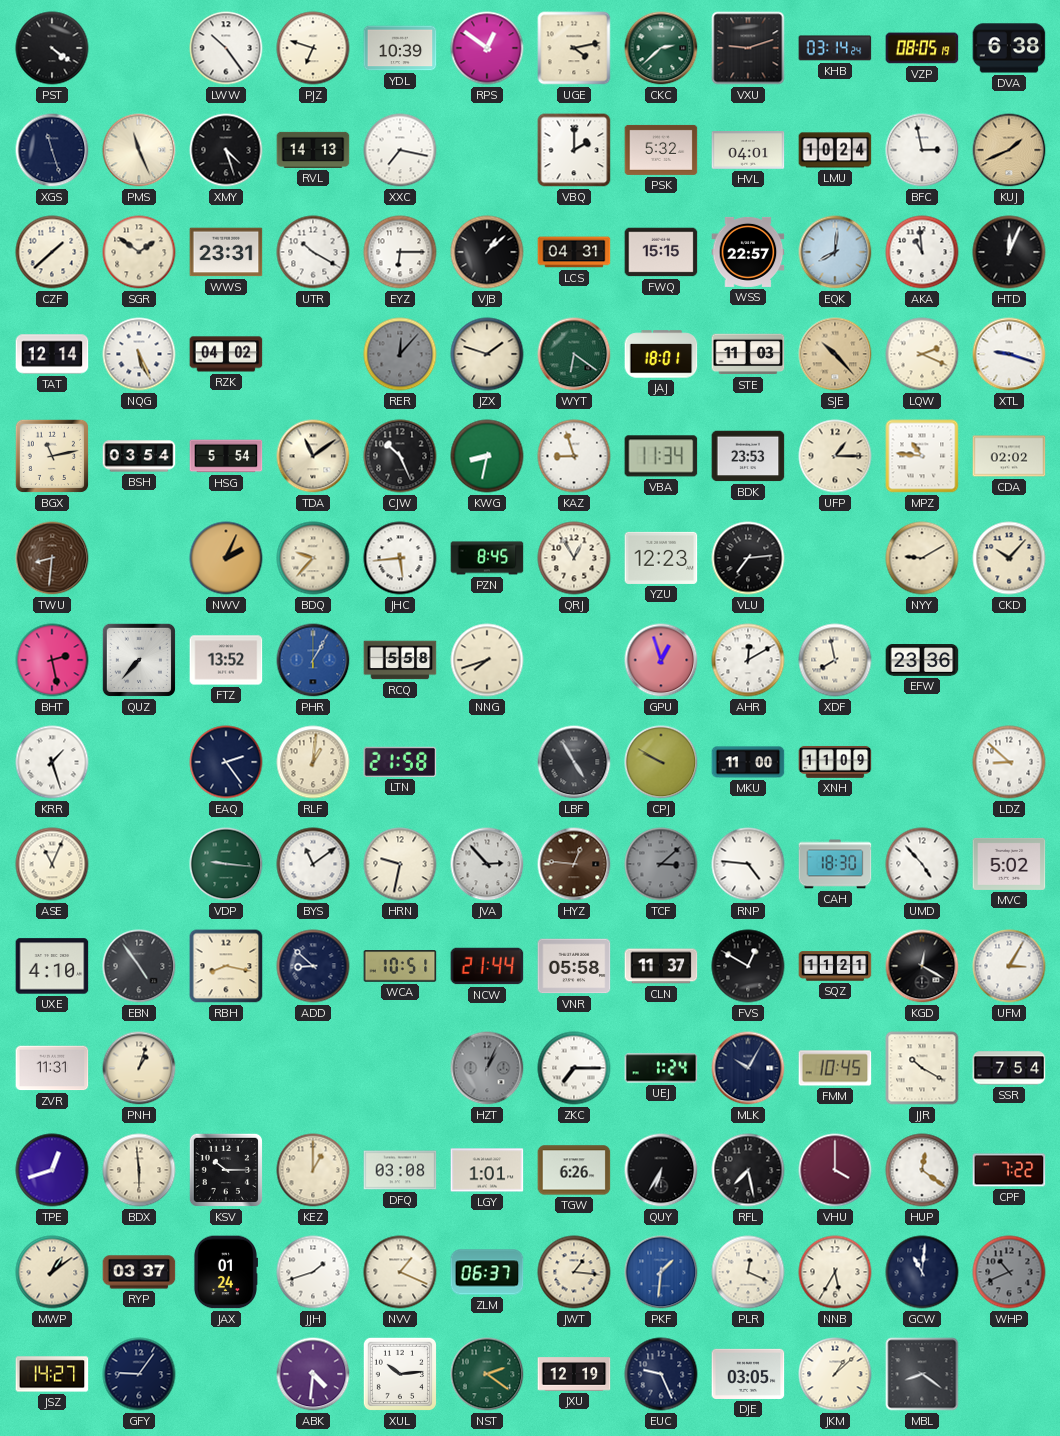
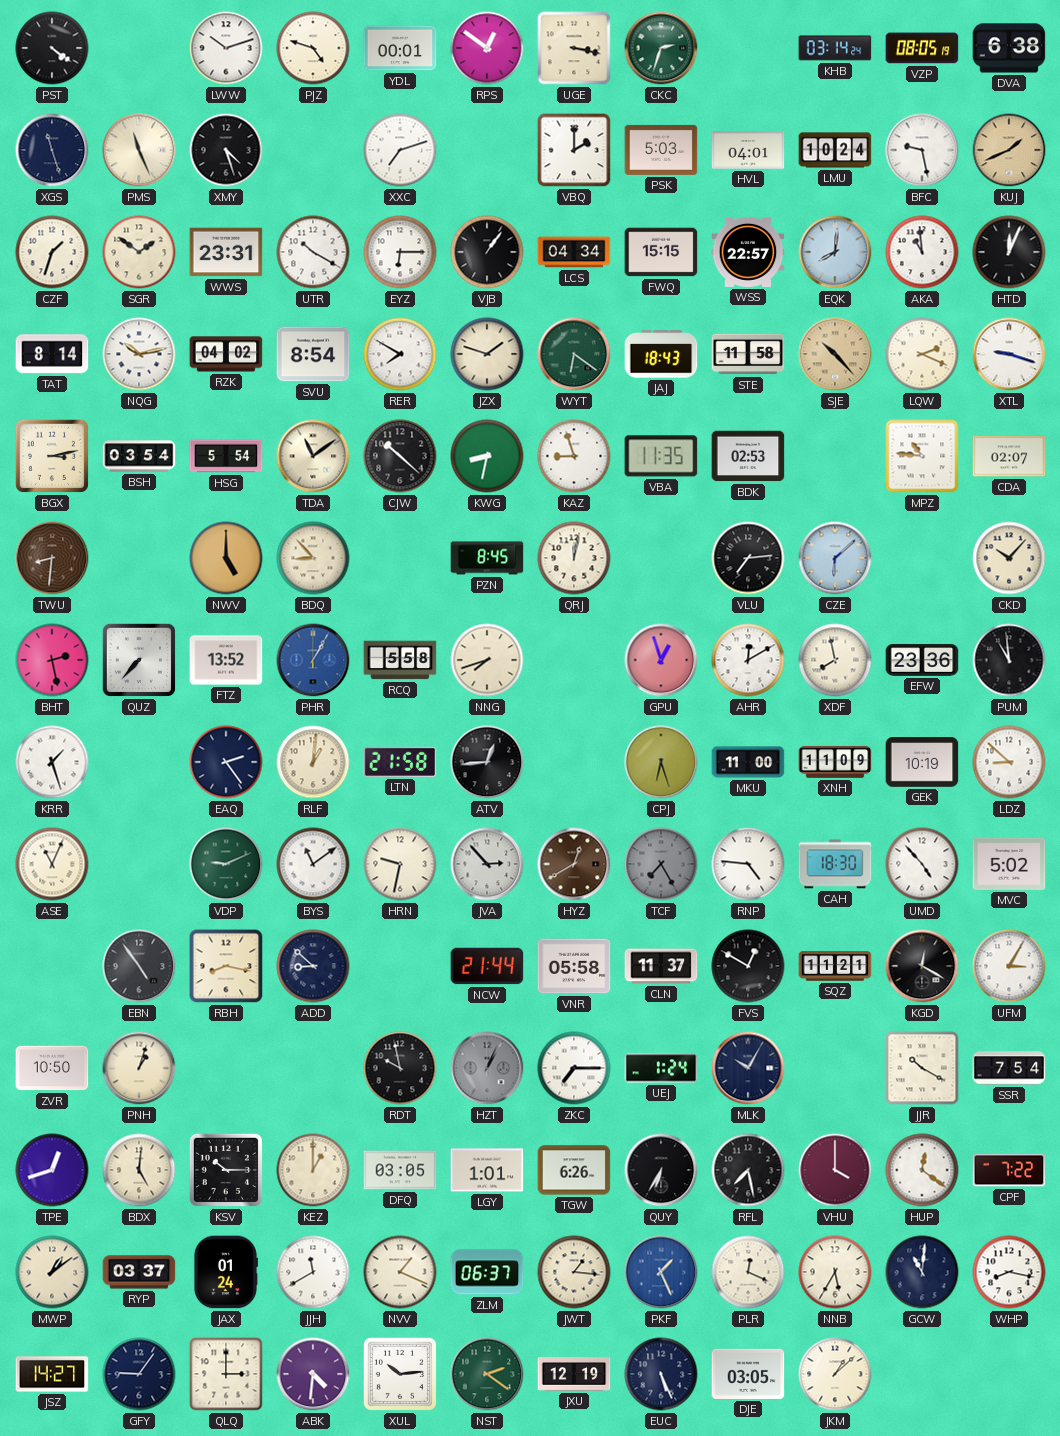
LWW: 10:24 -> 10:12
PJZ: 6:48 -> 4:48
YDL: 10:39 -> 00:01
UGE: 4:13 -> 3:17
CKC: 2:38 -> 2:33
VXU: 9:12 -> none
RVL: 14:13 -> none
XXC: 7:17 -> 7:12
PSK: 5:32 -> 5:03
BFC: 2:58 -> 9:28
CZF: 1:38 -> 1:33
VJB: 1:08 -> 1:06
LCS: 04:31 -> 04:34
TAT: 12:14 -> 8:14
NQG: 5:26 -> 10:13
SVU: none -> 8:54
RER: 12:07 -> 7:50
RER dial: grey -> white
JAJ: 18:01 -> 18:43
STE: 11:03 -> 11:58
BGX: 11:13 -> 3:13
CJW: 10:26 -> 10:22
VBA: 11:34 -> 11:35
BDK: 23:53 -> 02:53
UFP: 1:15 -> none
CDA: 02:02 -> 02:07
NWV: 2:04 -> 5:00
BDQ: 9:37 -> 8:53
JHC: 5:44 -> none
QRJ: 12:55 -> 12:02
YZU: 12:23 -> none
CZE: none -> 6:08
NYY: 9:10 -> none
PUM: none -> 10:59
ATV: none -> 12:44
LBF: 4:55 -> none
CPJ: 9:50 -> 6:27
GEK: none -> 10:19
VDP: 9:16 -> 9:11
HYZ: 12:46 -> 12:40
TCF: 3:08 -> 7:25
UXE: 4:10 -> none
WCA: 10:51 -> none
ZVR: 11:31 -> 10:50
RDT: none -> 9:58
FMM: 10:45 -> none
BDX: 5:59 -> 5:01
DFQ: 03:08 -> 03:05
JJH: 1:42 -> 11:40
PKF: 1:31 -> 1:26
WHP: 10:41 -> 8:17
WHP dial: grey -> white
QLQ: none -> 3:00
EUC: 9:26 -> 5:26
MBL: 8:21 -> none
